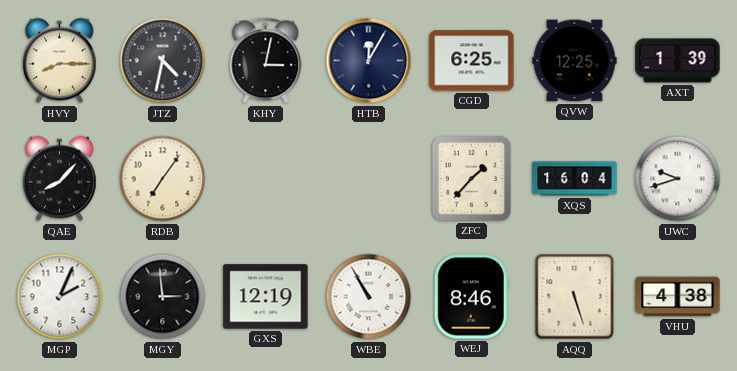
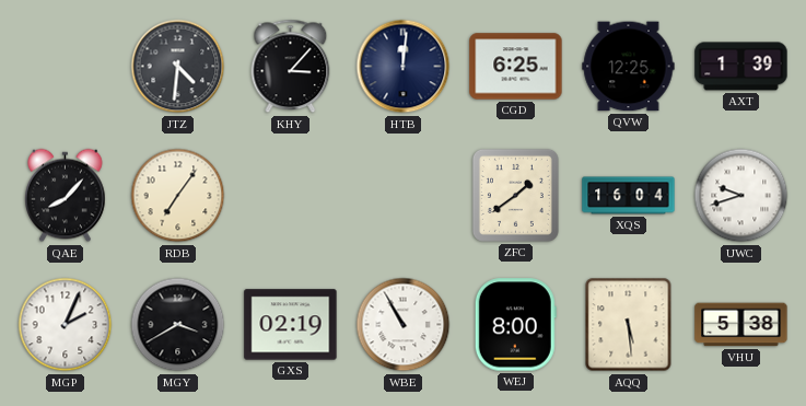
HVY: 8:15 -> none
JTZ: 4:32 -> 4:31
KHY: 3:02 -> 3:07
HTB: 12:05 -> 12:01
ZFC: 1:37 -> 1:39
MGY: 2:59 -> 3:40
GXS: 12:19 -> 02:19
WEJ: 8:46 -> 8:00
AQQ: 5:27 -> 5:29
VHU: 4:38 -> 5:38
